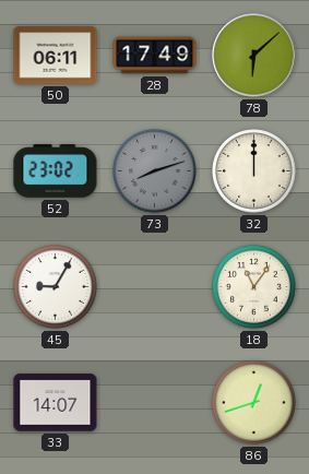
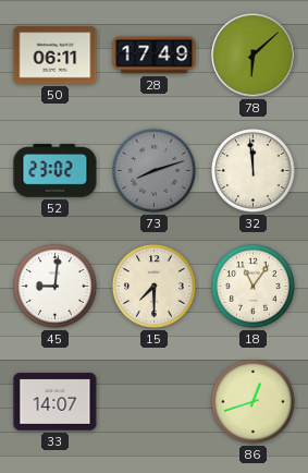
32: 12:00 -> 11:59
45: 9:05 -> 9:01
15: none -> 7:30
